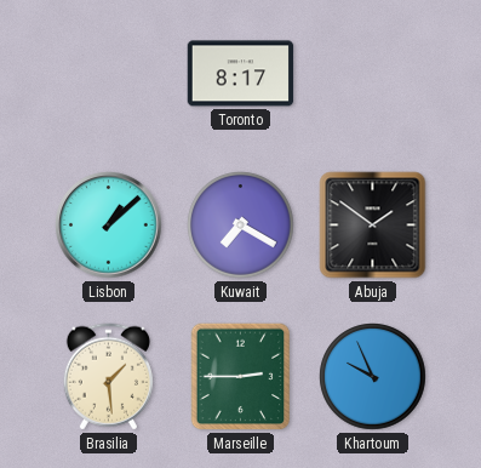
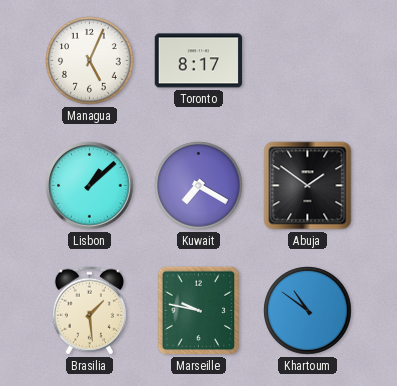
Managua: none -> 5:04
Marseille: 2:45 -> 9:47
Khartoum: 9:56 -> 10:51
